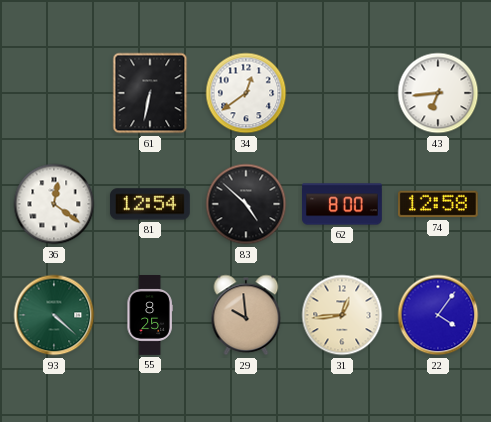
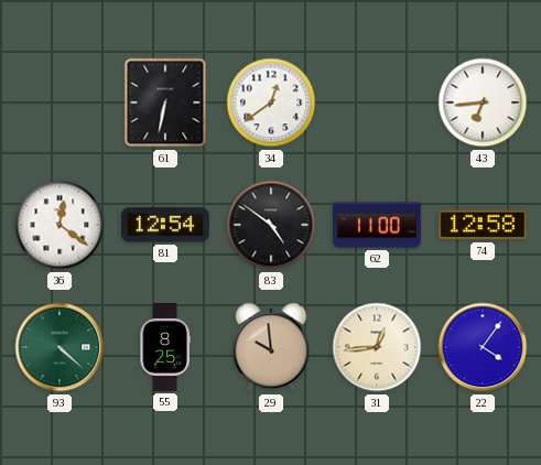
83: 4:52 -> 4:51
62: 8:00 -> 11:00
